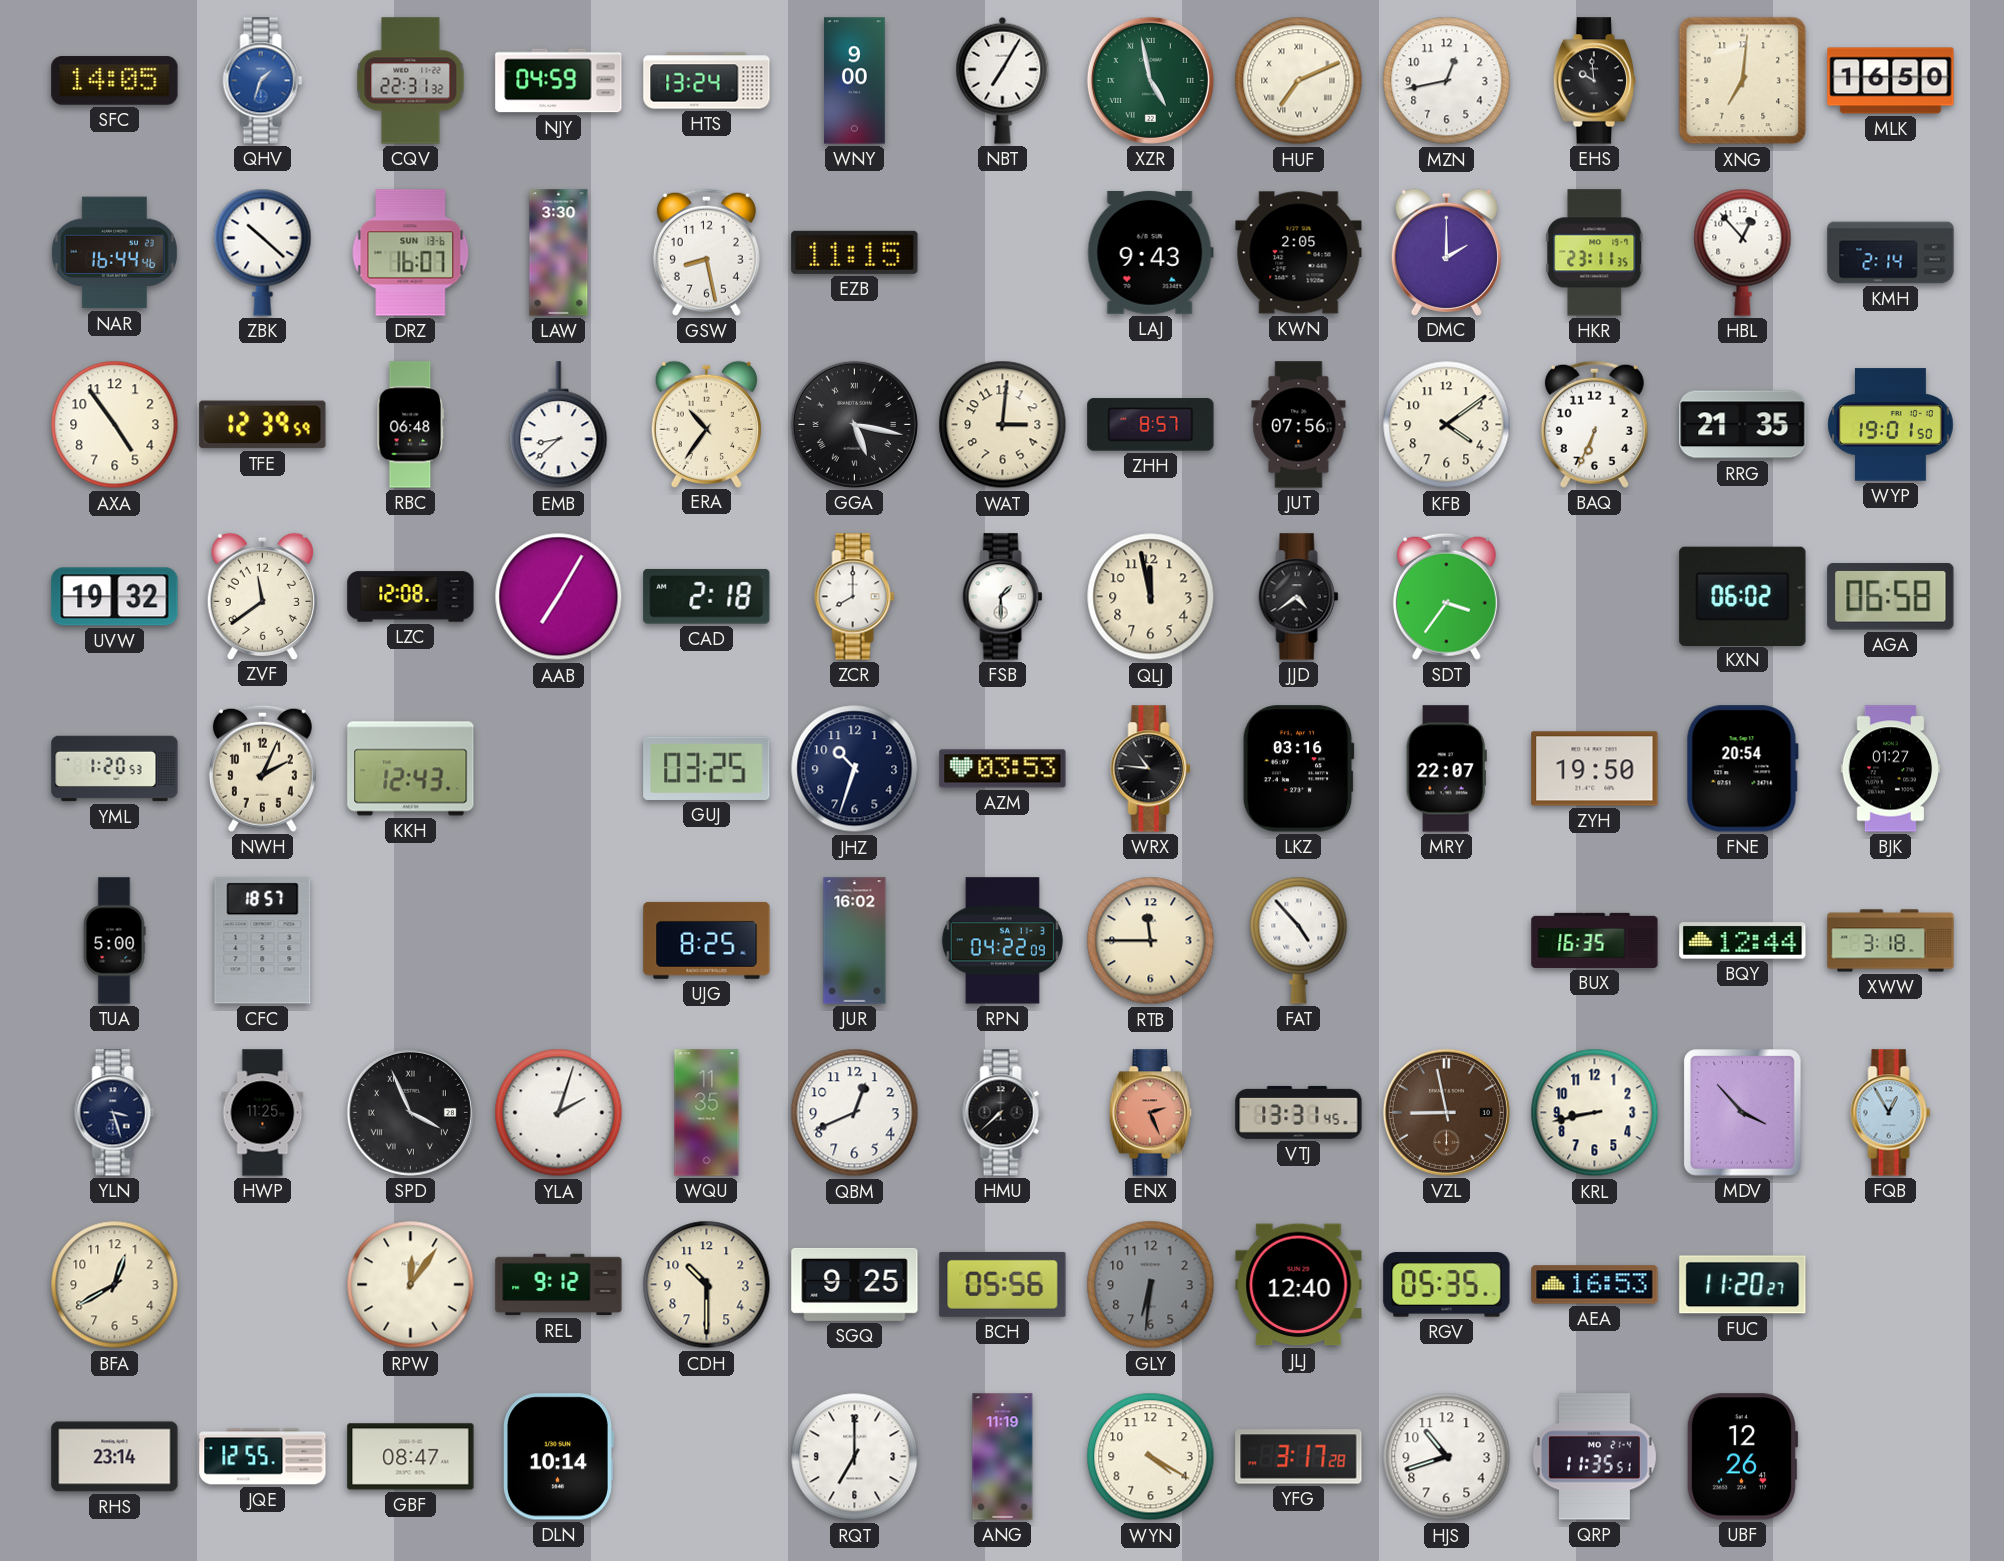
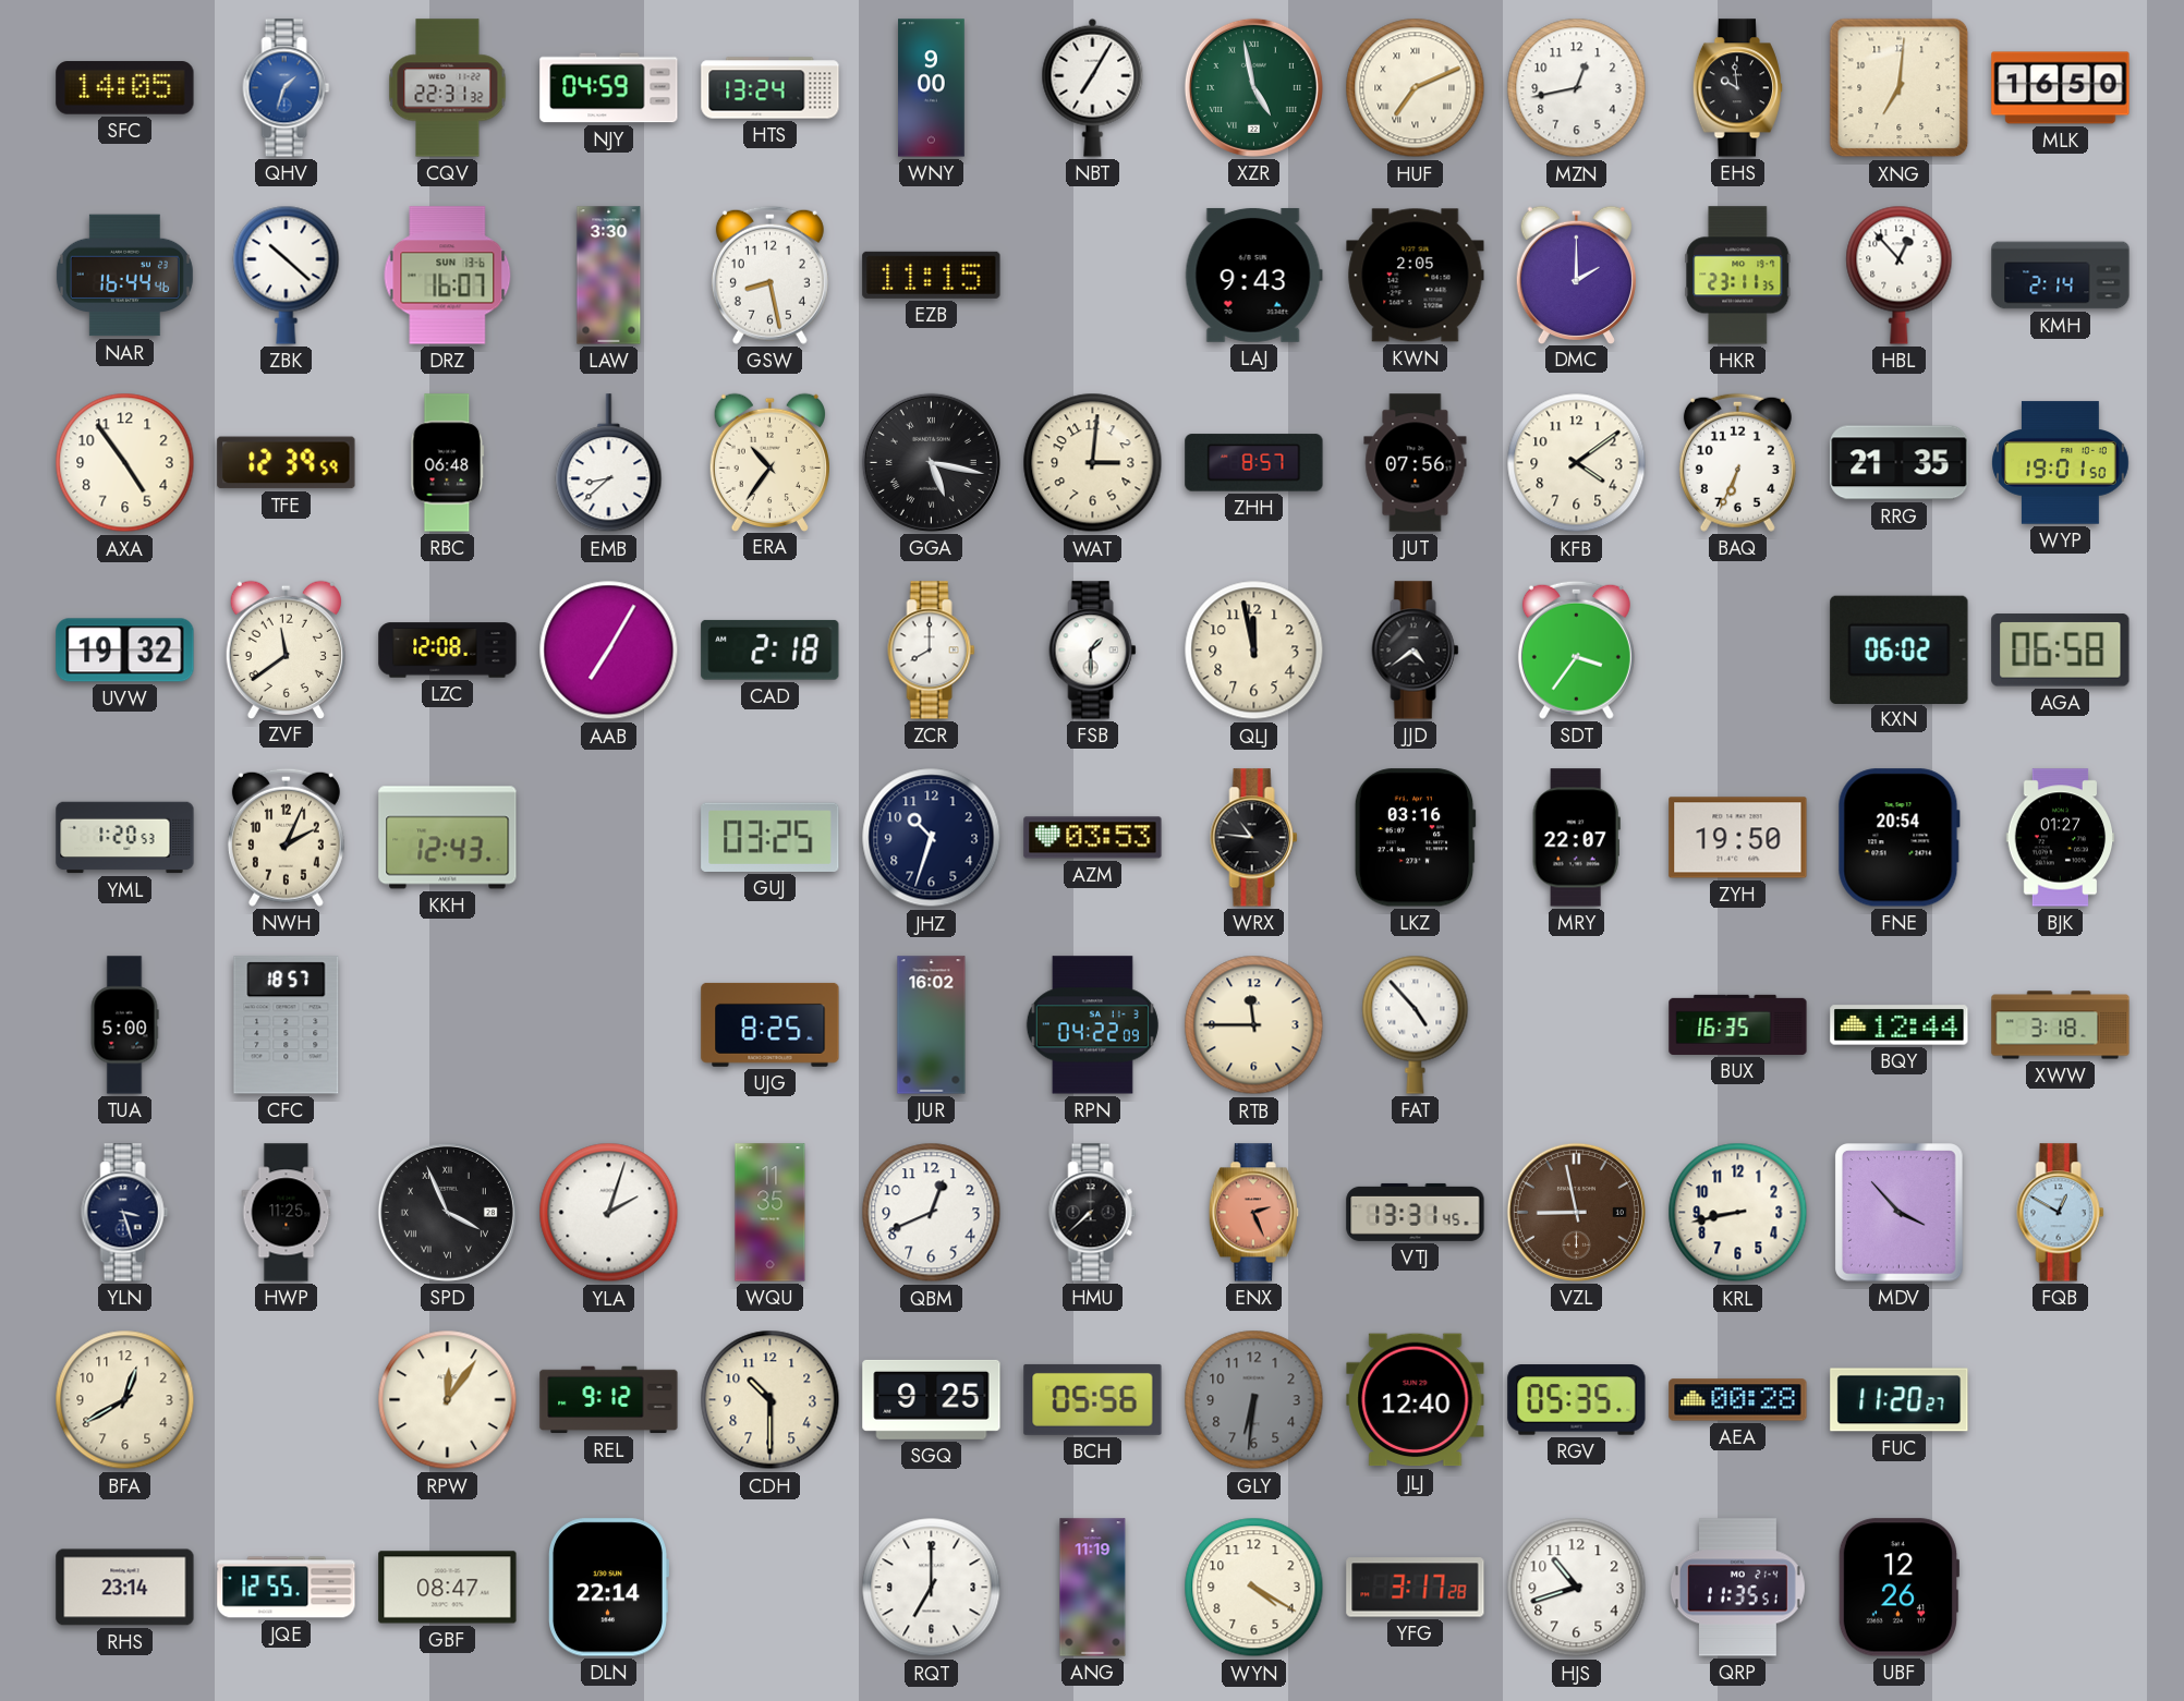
FQB: 12:55 -> 12:50
AEA: 16:53 -> 00:28
DLN: 10:14 -> 22:14
